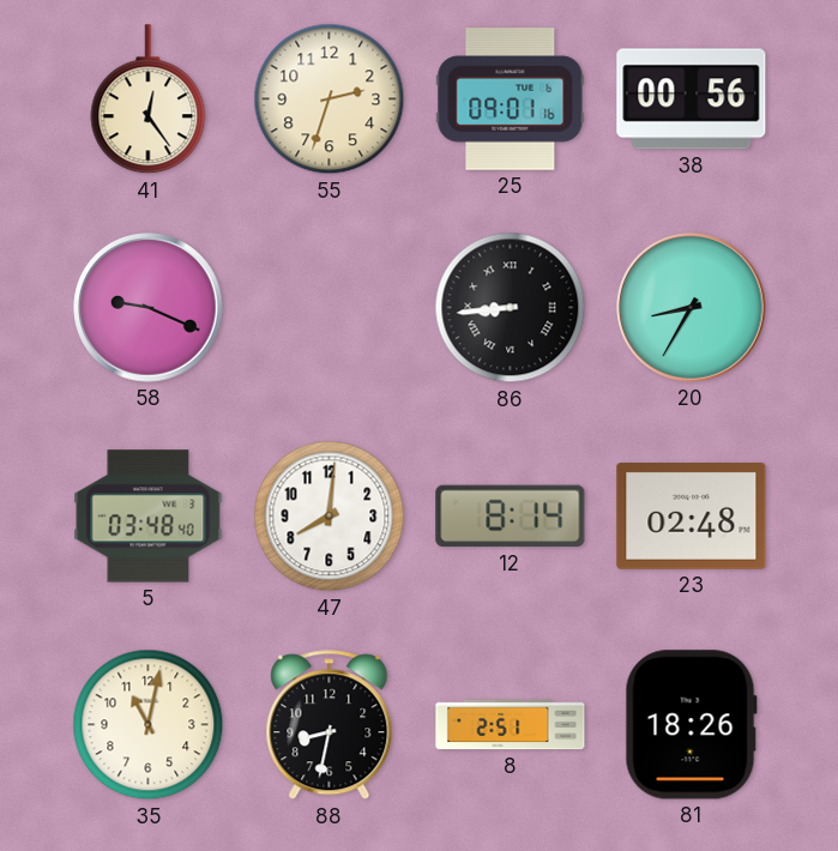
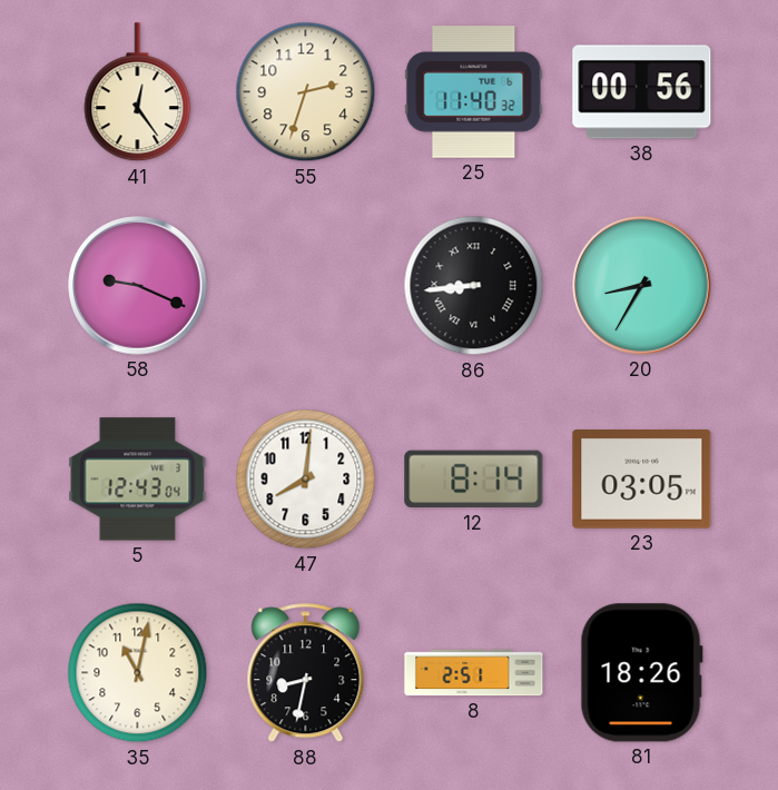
25: 09:01 -> 11:40
5: 03:48 -> 12:43
23: 02:48 -> 03:05
